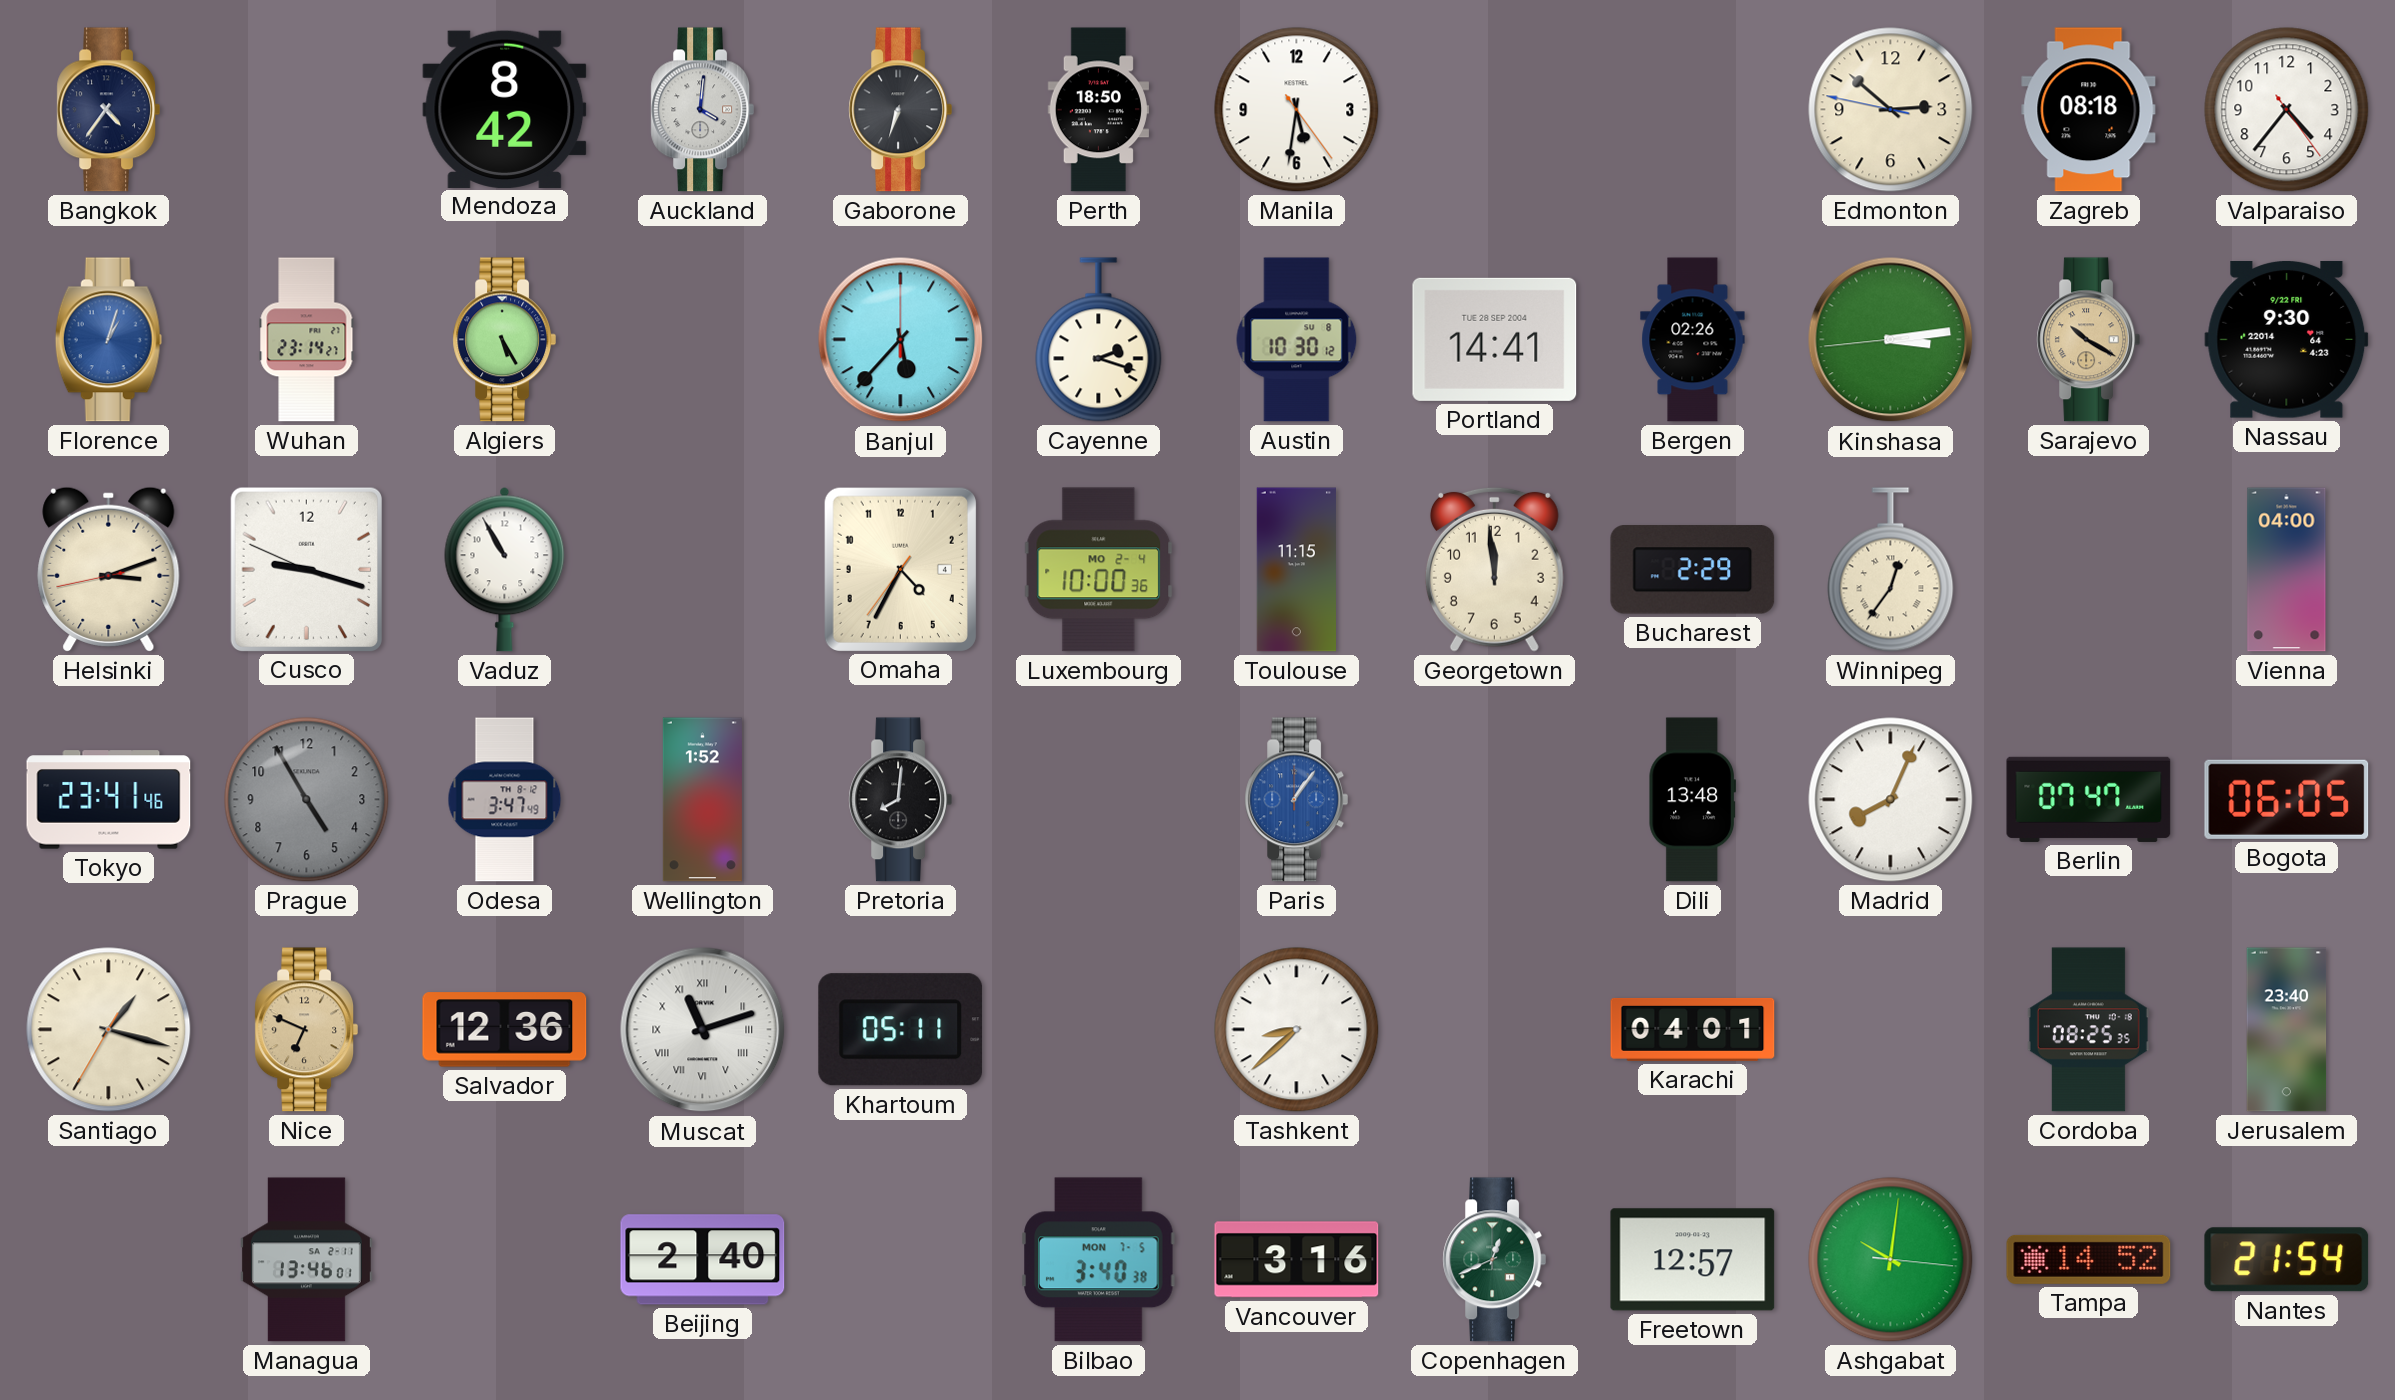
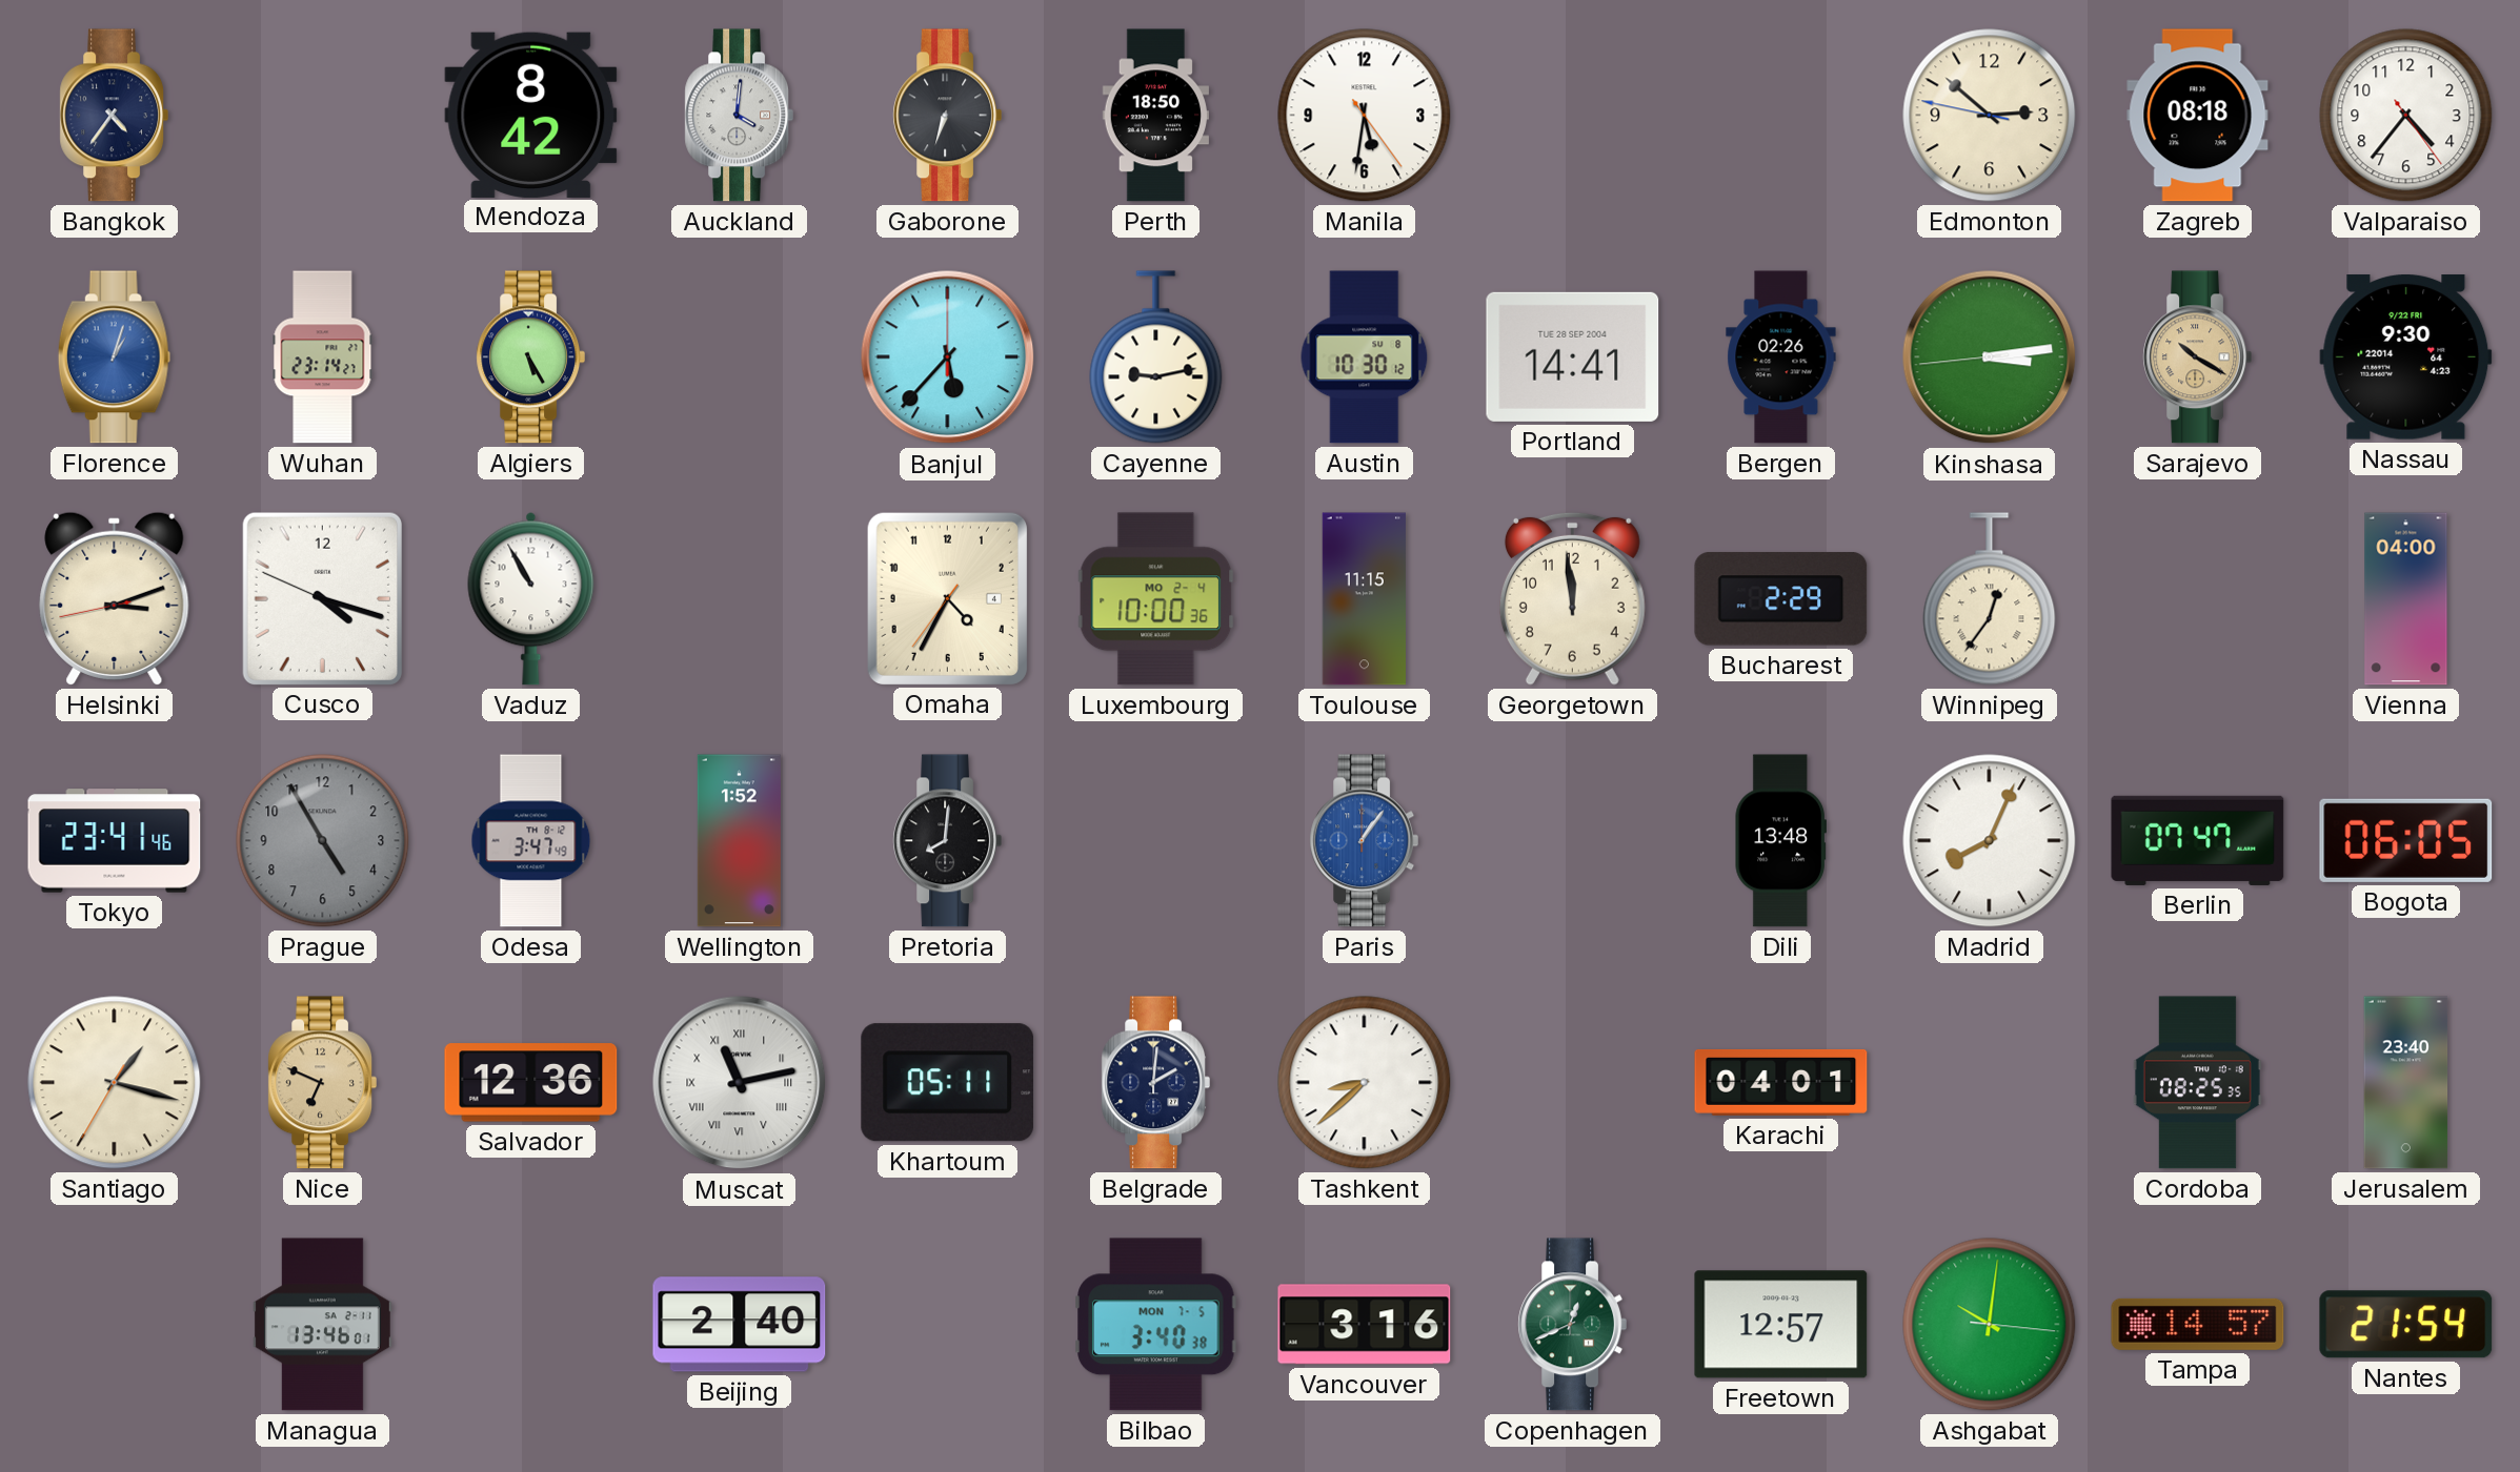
Cayenne: 2:18 -> 9:13
Cusco: 9:17 -> 4:17
Muscat: 11:12 -> 11:13
Belgrade: none -> 2:01
Tampa: 14:52 -> 14:57
